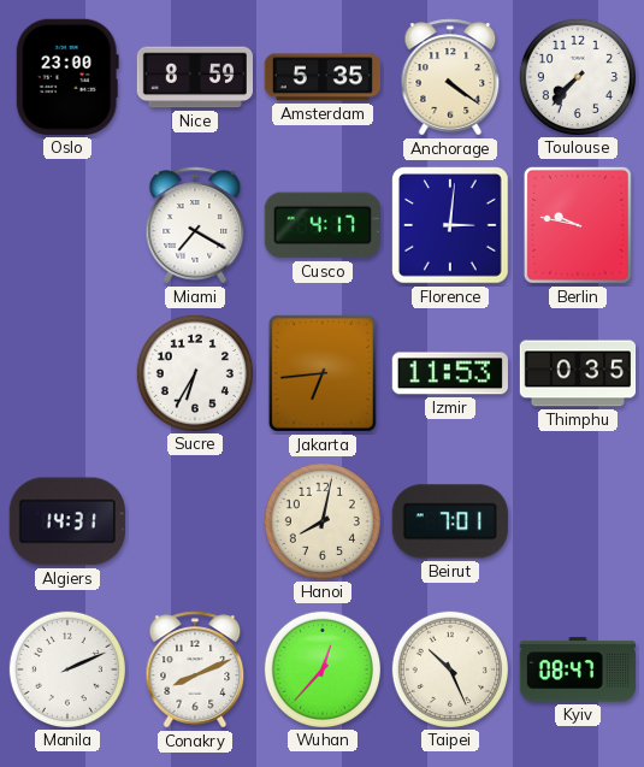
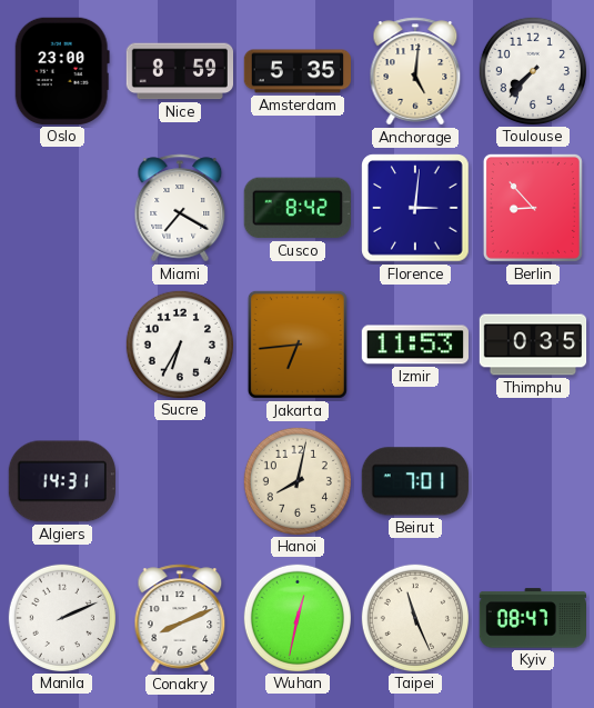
Anchorage: 4:21 -> 5:01
Cusco: 4:17 -> 8:42
Berlin: 9:47 -> 8:53
Wuhan: 12:37 -> 12:32
Taipei: 10:26 -> 11:26
